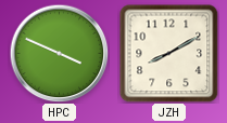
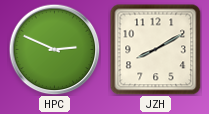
HPC: 3:49 -> 2:49
